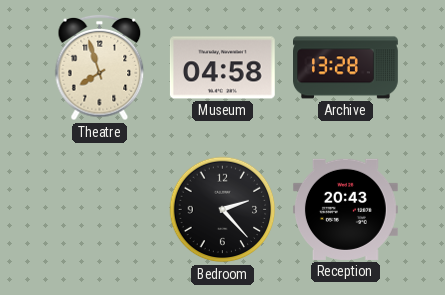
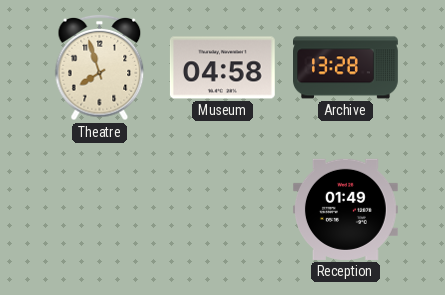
Bedroom: 2:23 -> none
Reception: 20:43 -> 01:49
